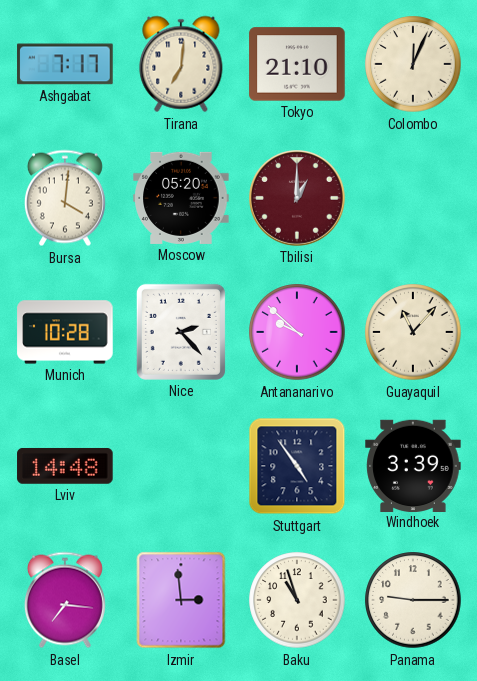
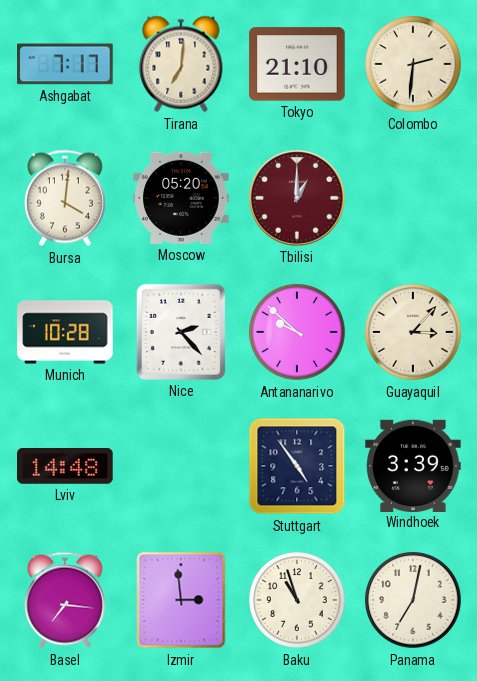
Colombo: 12:04 -> 2:31
Guayaquil: 11:07 -> 3:07
Panama: 9:15 -> 7:02
